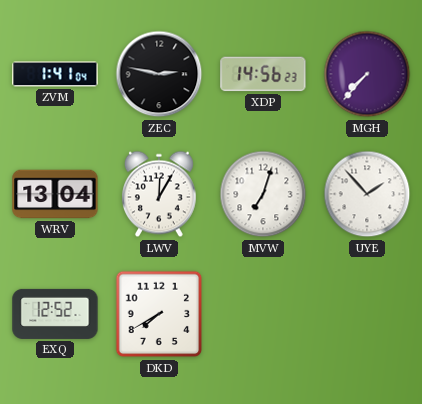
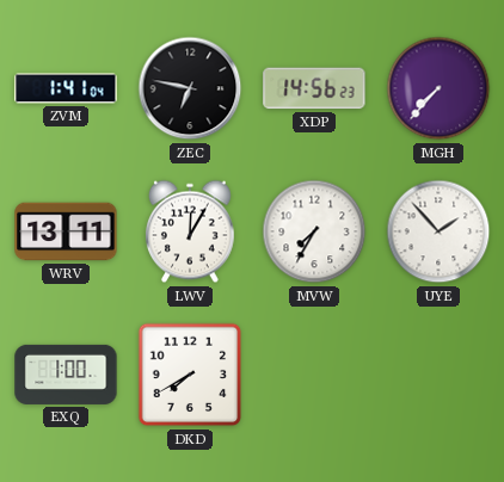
ZEC: 2:47 -> 6:47
WRV: 13:04 -> 13:11
MVW: 7:03 -> 7:35
EXQ: 12:52 -> 1:00
